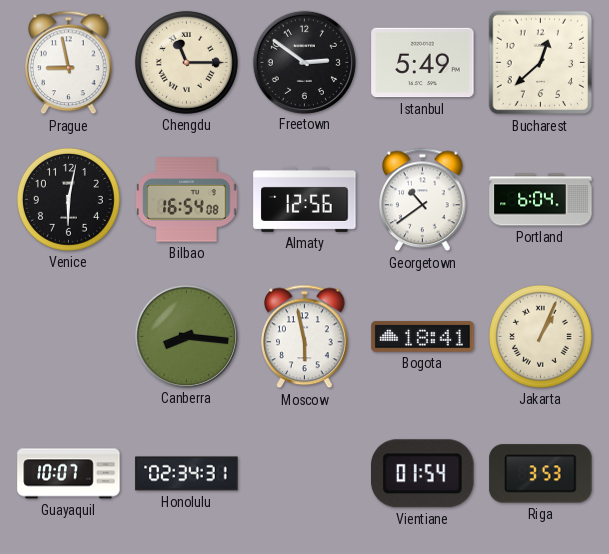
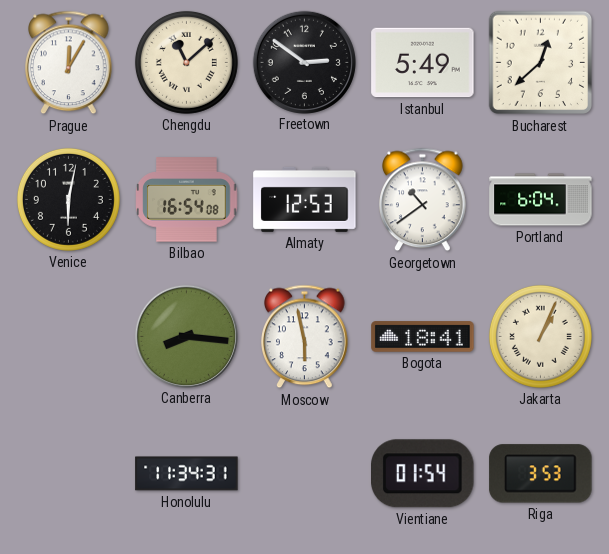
Prague: 8:58 -> 12:05
Chengdu: 11:15 -> 11:08
Almaty: 12:56 -> 12:53
Guayaquil: 10:07 -> none
Honolulu: 02:34 -> 11:34
